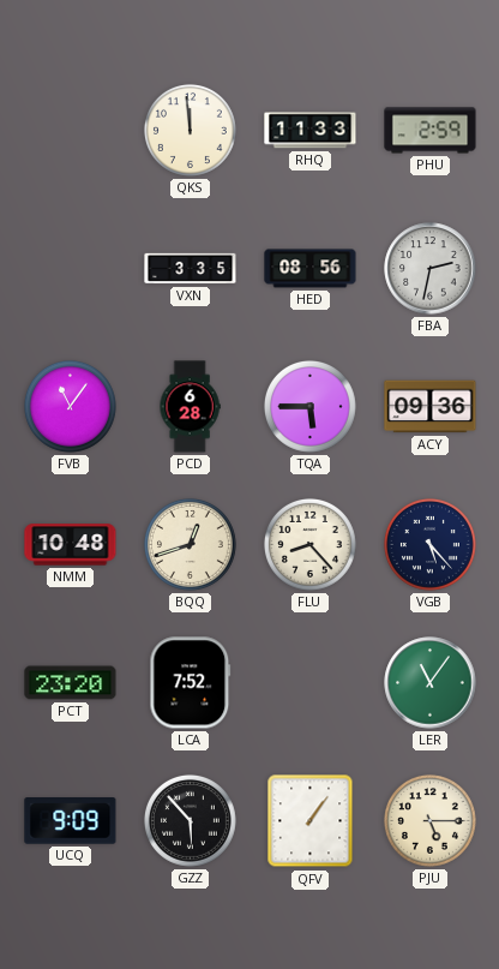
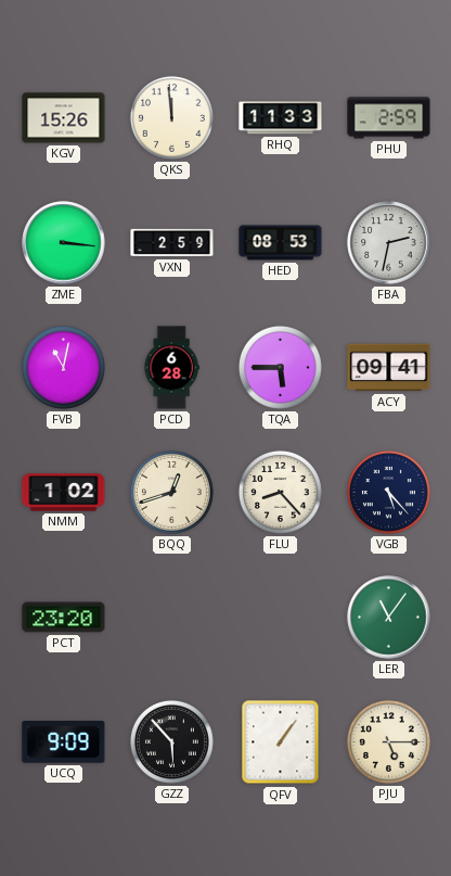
KGV: none -> 15:26
ZME: none -> 3:16
VXN: 3:35 -> 2:59
HED: 08:56 -> 08:53
FVB: 11:06 -> 11:02
ACY: 09:36 -> 09:41
NMM: 10:48 -> 1:02
LCA: 7:52 -> none
